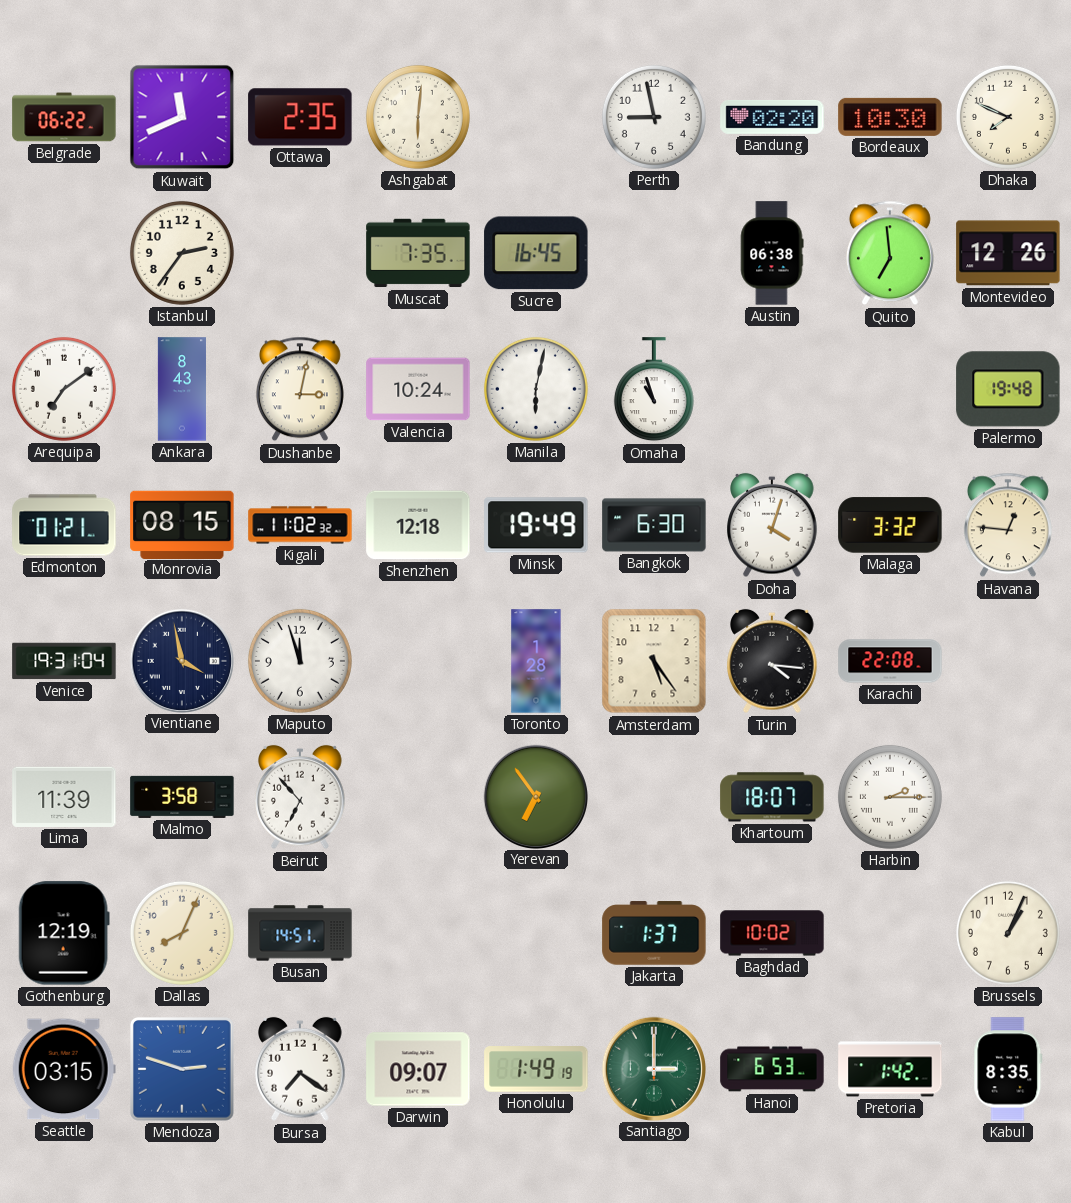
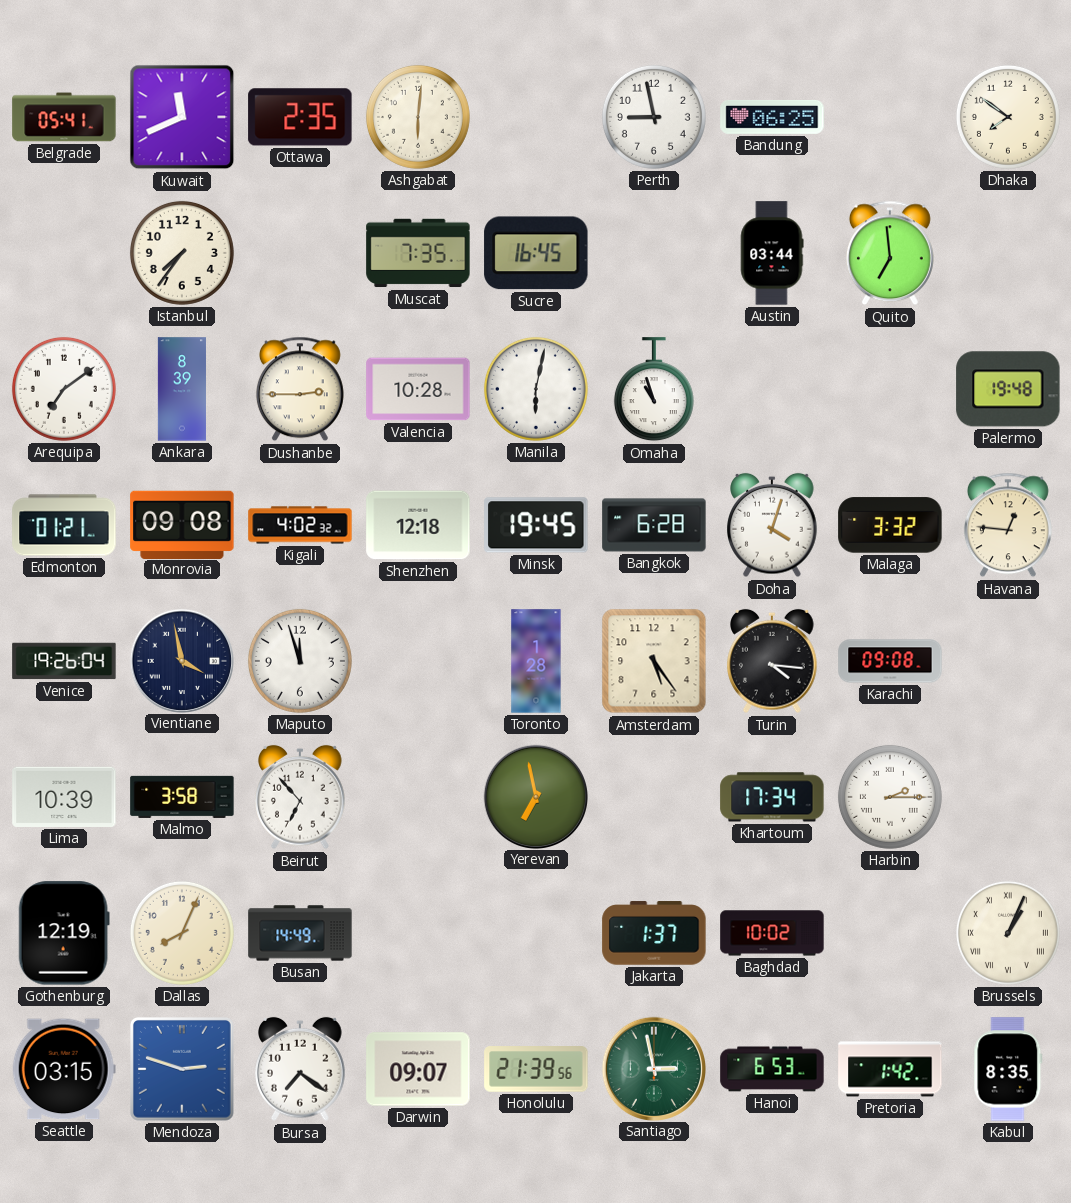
Belgrade: 06:22 -> 05:41
Bandung: 02:20 -> 06:25
Bordeaux: 10:30 -> none
Dhaka: 7:49 -> 7:51
Istanbul: 2:36 -> 7:36
Austin: 06:38 -> 03:44
Montevideo: 12:26 -> none
Ankara: 8:43 -> 8:39
Dushanbe: 3:02 -> 2:45
Valencia: 10:24 -> 10:28
Monrovia: 08:15 -> 09:08
Kigali: 11:02 -> 4:02
Minsk: 19:49 -> 19:45
Bangkok: 6:30 -> 6:28
Venice: 19:31 -> 19:26
Karachi: 22:08 -> 09:08
Lima: 11:39 -> 10:39
Yerevan: 6:54 -> 6:58
Khartoum: 18:07 -> 17:34
Busan: 14:51 -> 14:49
Brussels numerals: Arabic -> Roman
Honolulu: 1:49 -> 21:39
Santiago: 3:00 -> 2:58
